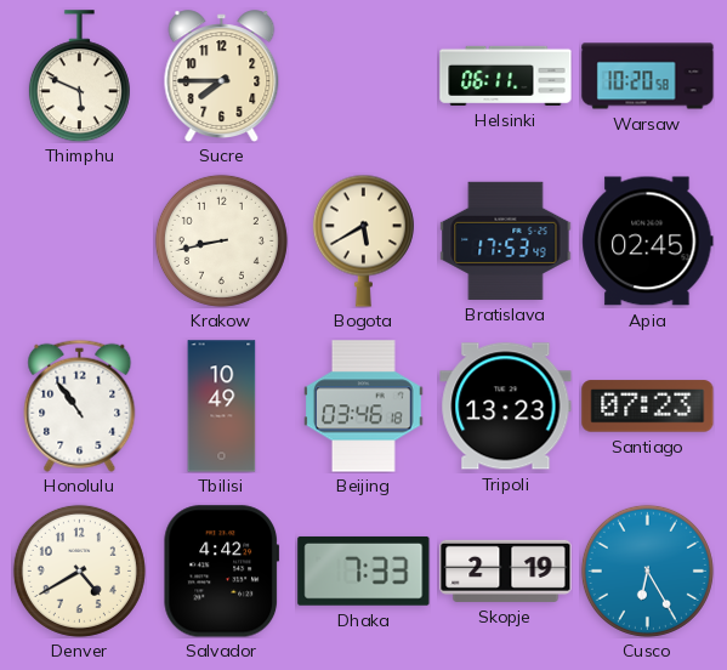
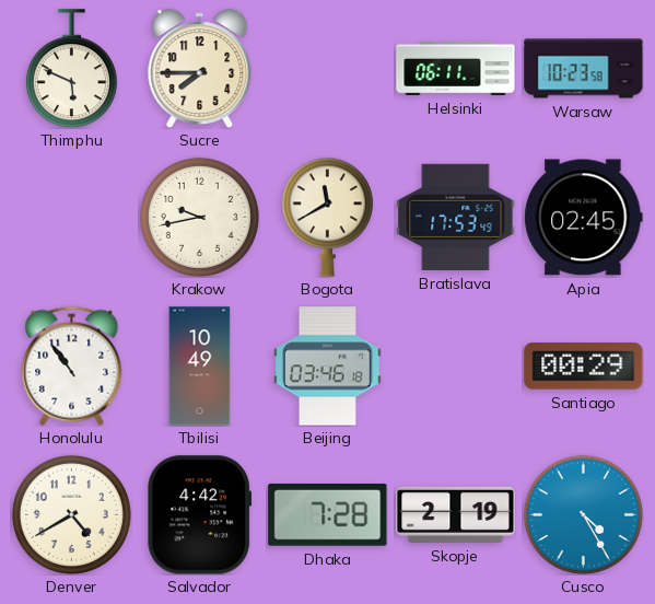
Warsaw: 10:20 -> 10:23
Krakow: 8:43 -> 9:43
Bogota: 5:40 -> 11:40
Tripoli: 13:23 -> none
Santiago: 07:23 -> 00:29
Dhaka: 7:33 -> 7:28
Cusco: 6:25 -> 4:25
